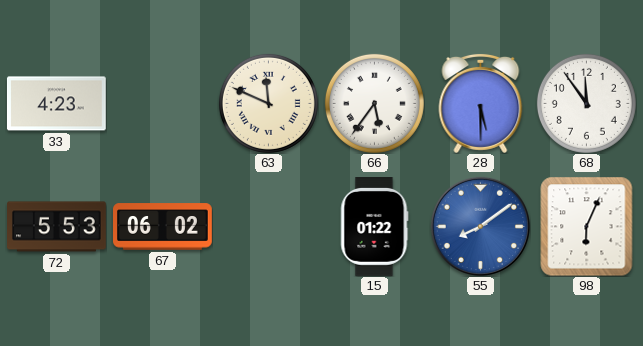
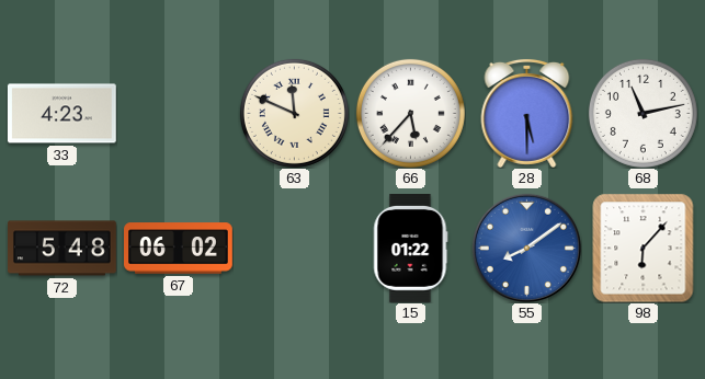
66: 5:36 -> 5:37
68: 11:54 -> 11:13
72: 5:53 -> 5:48
98: 6:04 -> 6:07
